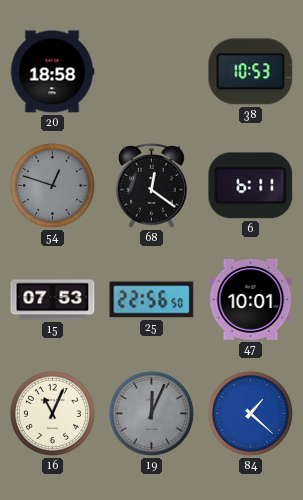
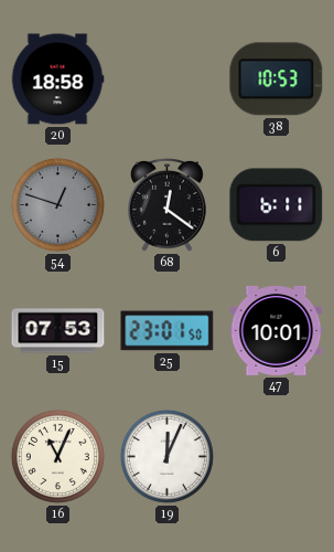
25: 22:56 -> 23:01
19 dial: grey -> white
84: 1:22 -> none
